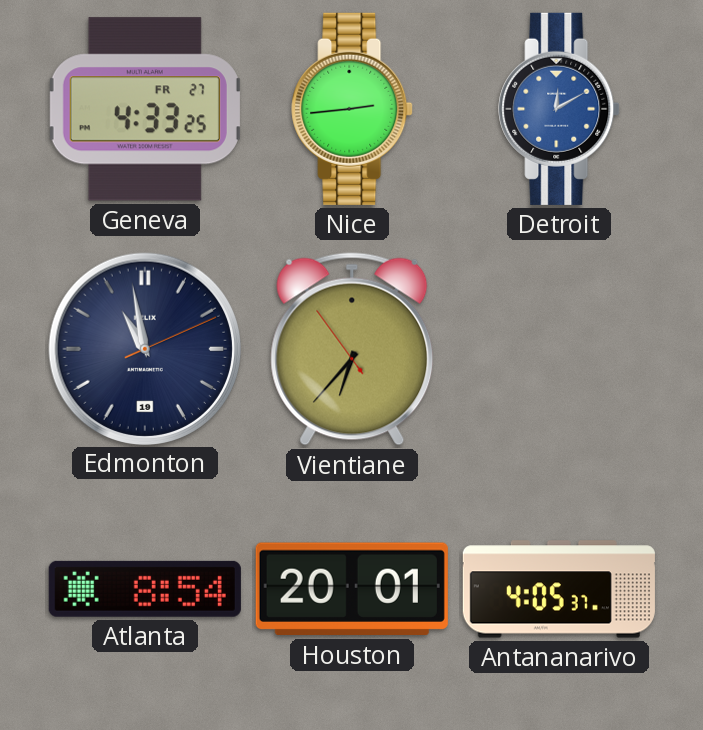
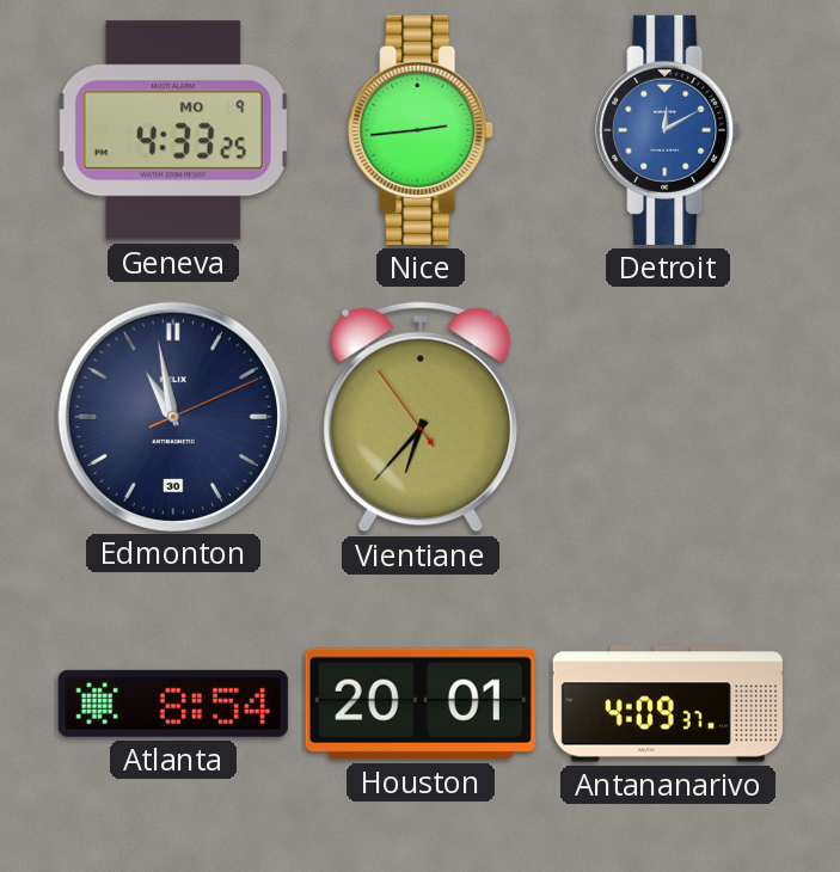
Geneva date: FR 27 -> MO 9
Edmonton date: 19 -> 30
Antananarivo: 4:05 -> 4:09
